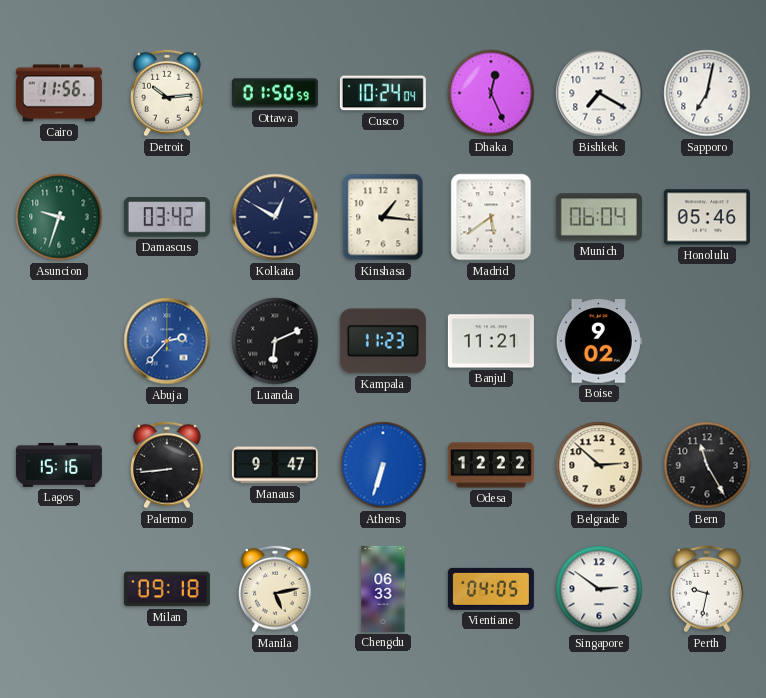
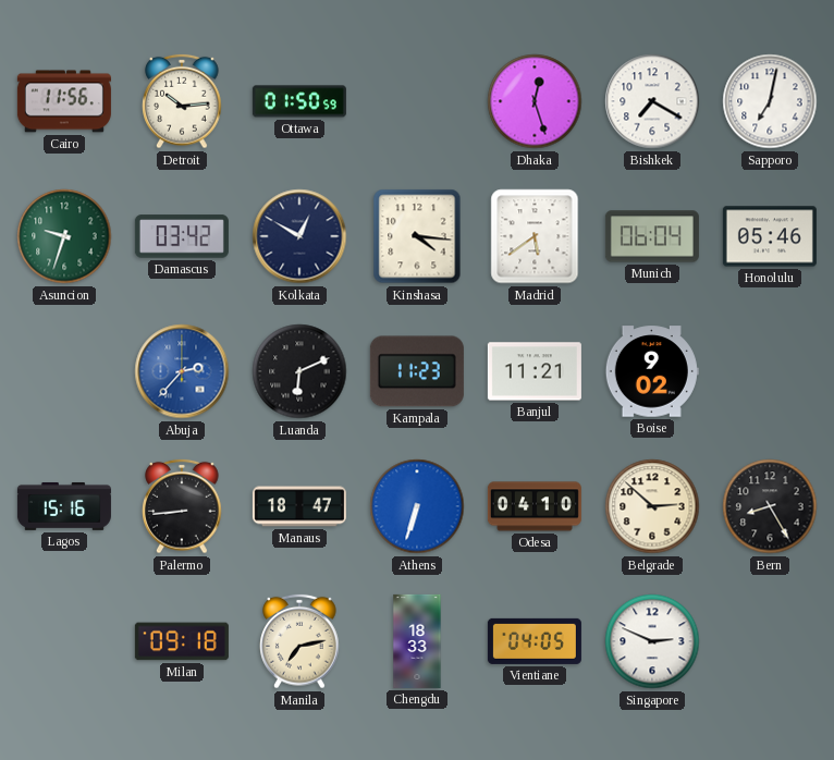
Cusco: 10:24 -> none
Dhaka: 12:26 -> 12:27
Kinshasa: 1:16 -> 4:16
Manaus: 9:47 -> 18:47
Odesa: 12:22 -> 04:10
Bern: 11:25 -> 8:25
Manila: 5:13 -> 7:13
Chengdu: 06:33 -> 18:33
Singapore: 2:51 -> 2:49
Perth: 9:32 -> none
